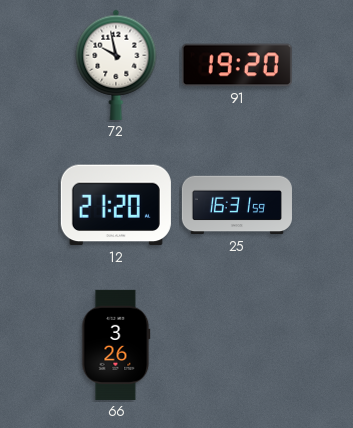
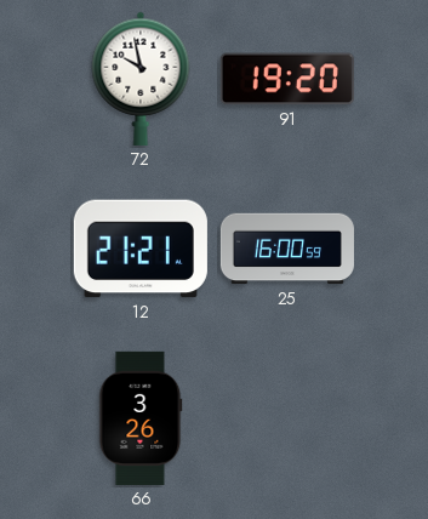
12: 21:20 -> 21:21
25: 16:31 -> 16:00
